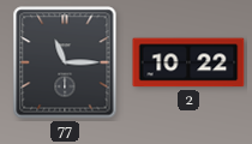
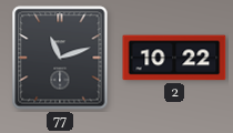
77: 11:15 -> 11:12
